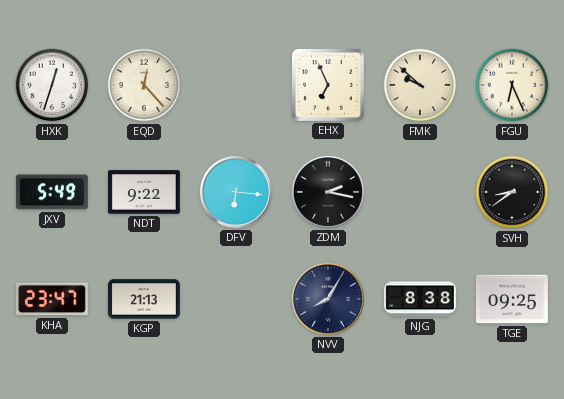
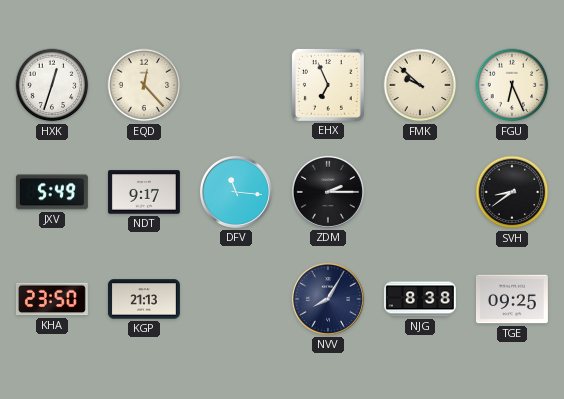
NDT: 9:22 -> 9:17
DFV: 6:16 -> 11:16
ZDM: 2:17 -> 2:15
KHA: 23:47 -> 23:50
